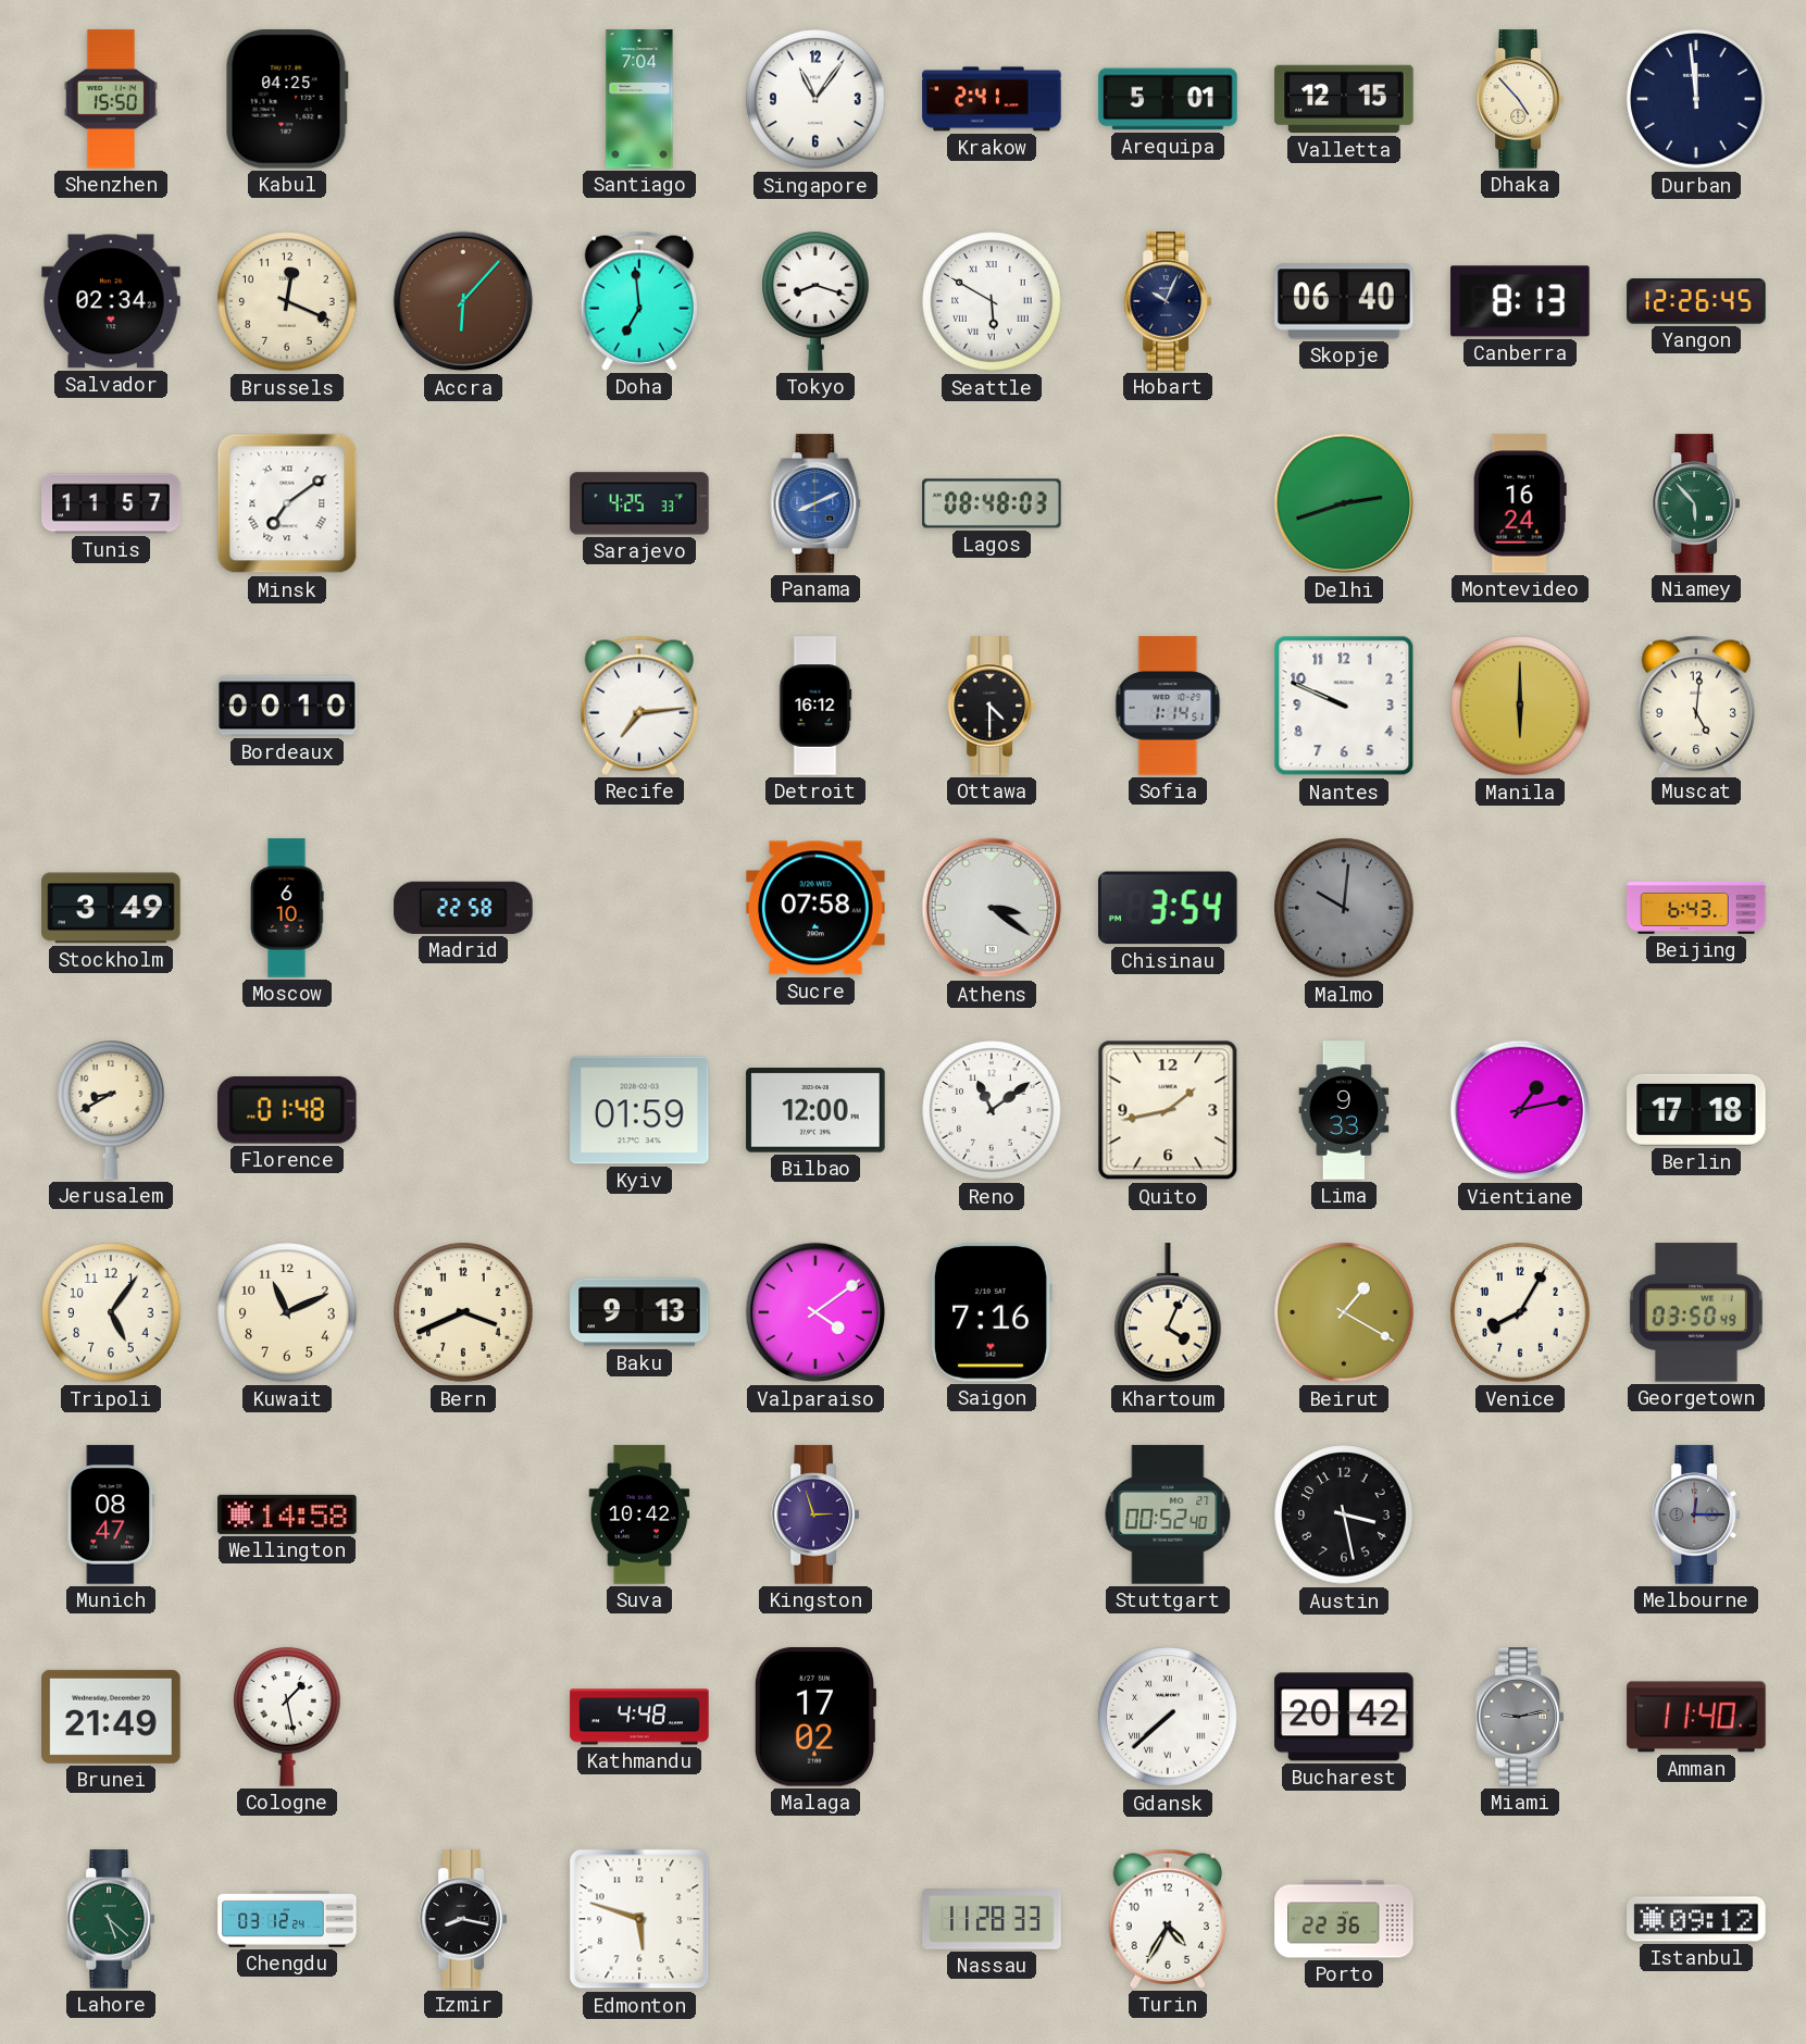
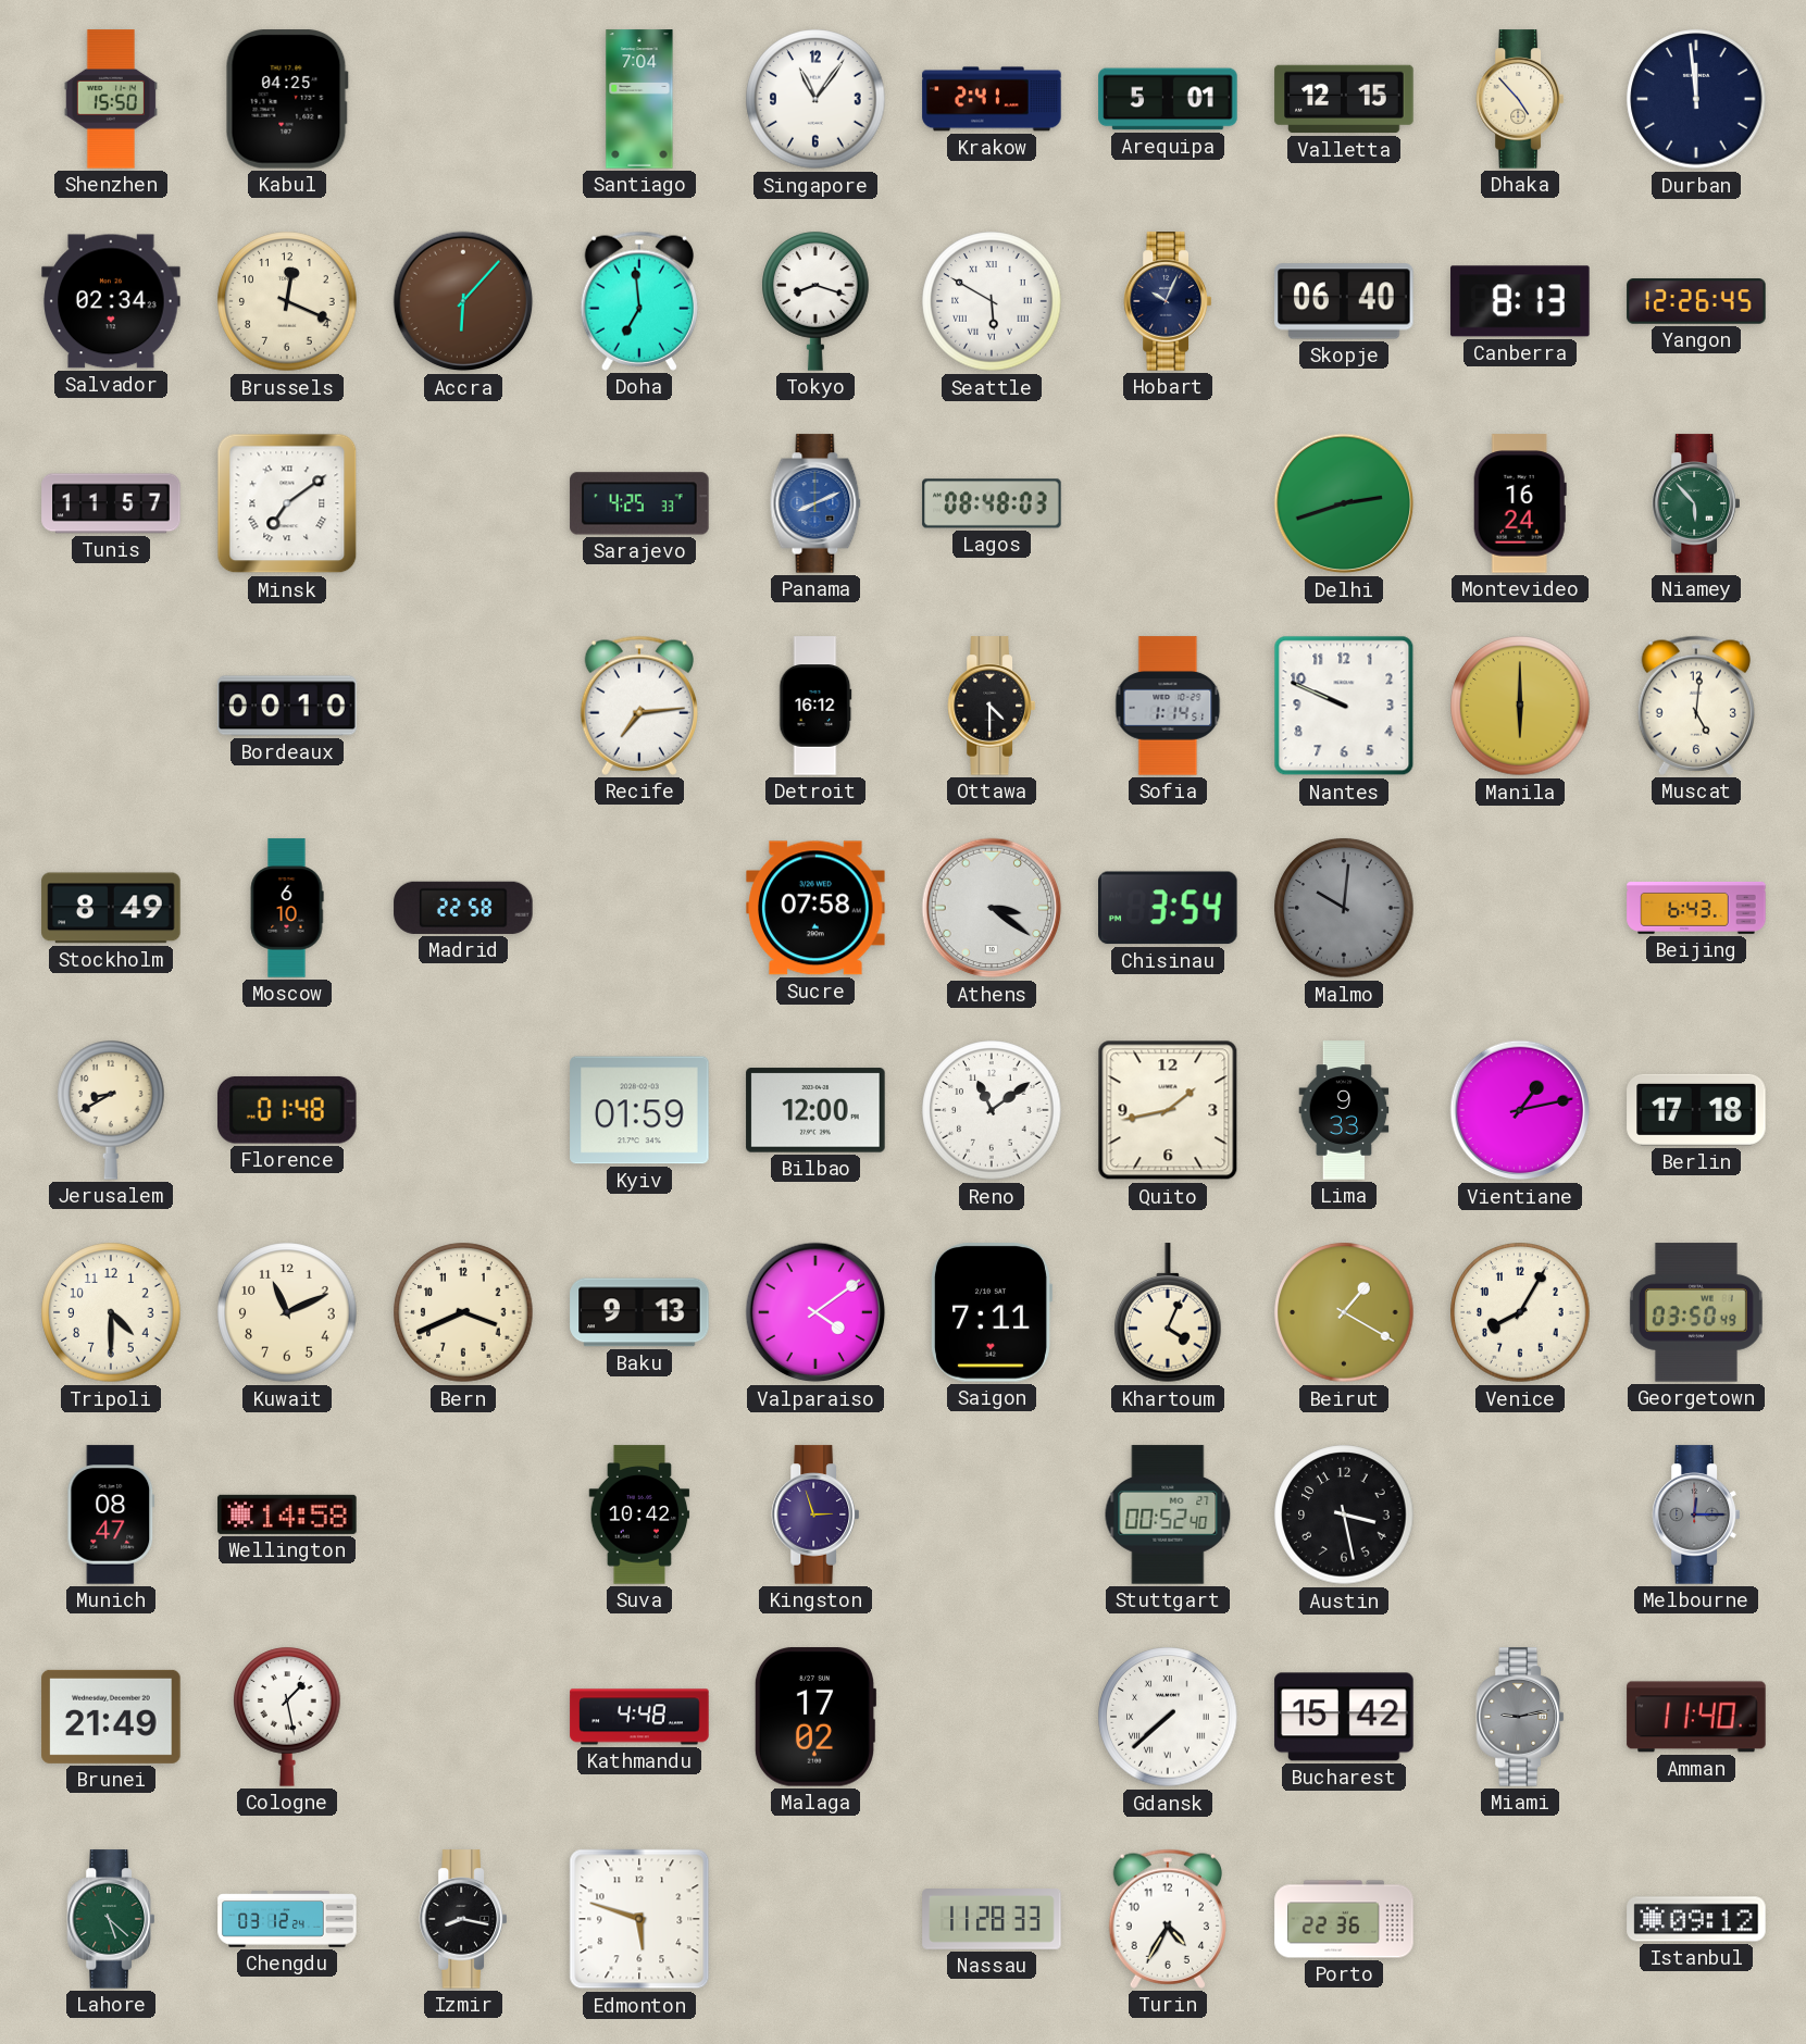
Stockholm: 3:49 -> 8:49
Tripoli: 5:06 -> 4:30
Saigon: 7:16 -> 7:11
Bucharest: 20:42 -> 15:42
